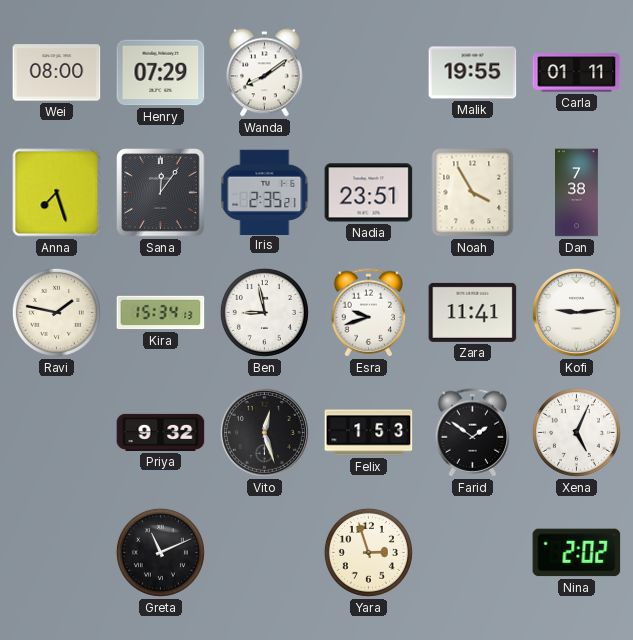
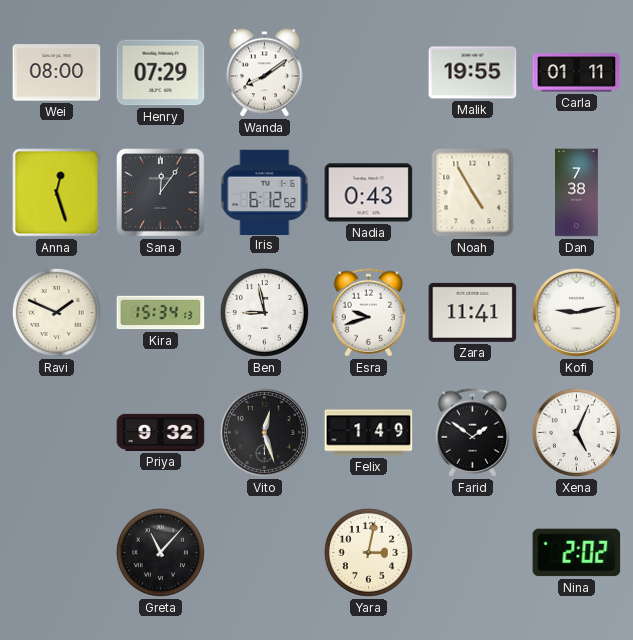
Anna: 7:27 -> 12:27
Iris: 2:35 -> 6:12
Nadia: 23:51 -> 0:43
Noah: 3:55 -> 4:55
Ravi: 1:47 -> 1:49
Kofi: 9:14 -> 9:13
Felix: 1:53 -> 1:49
Greta: 11:11 -> 11:07
Yara: 2:57 -> 3:02
